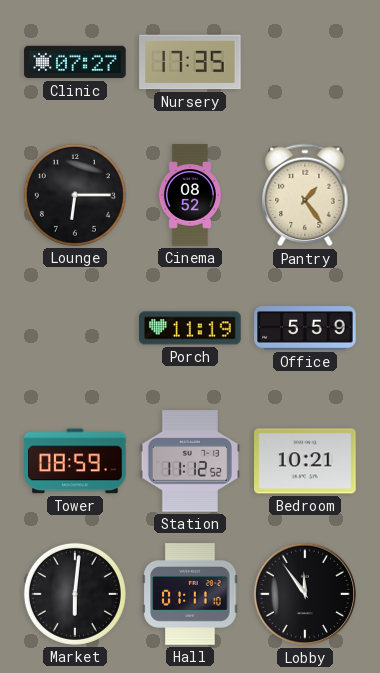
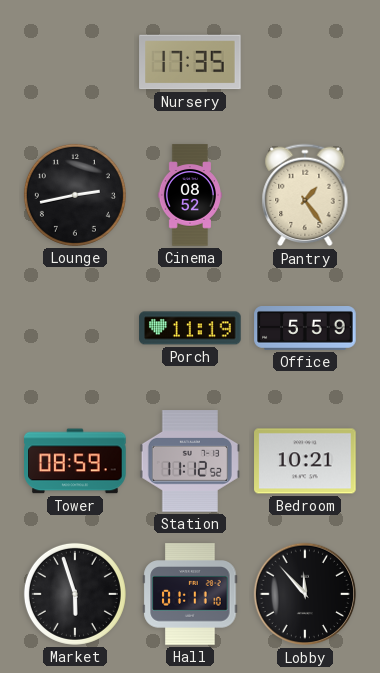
Clinic: 07:27 -> none
Lounge: 6:15 -> 2:43
Market: 6:01 -> 5:57
Lobby: 11:54 -> 11:53
